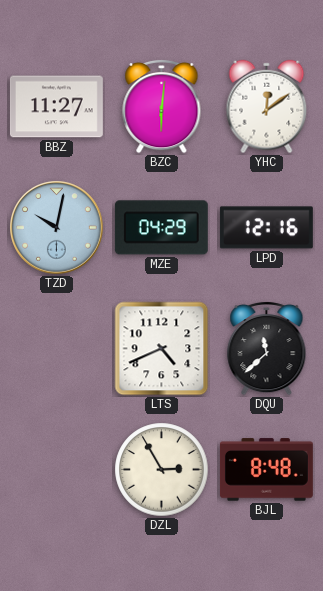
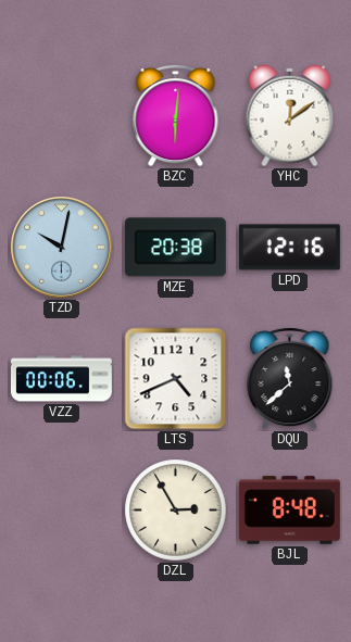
BBZ: 11:27 -> none
MZE: 04:29 -> 20:38
VZZ: none -> 00:06
